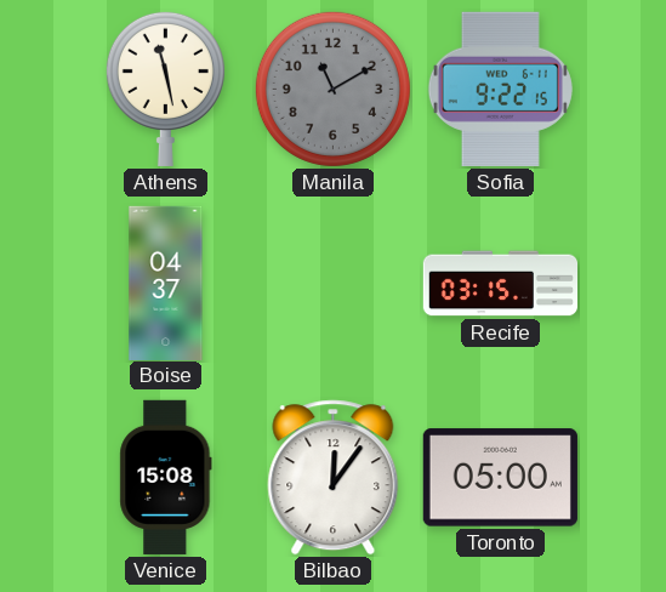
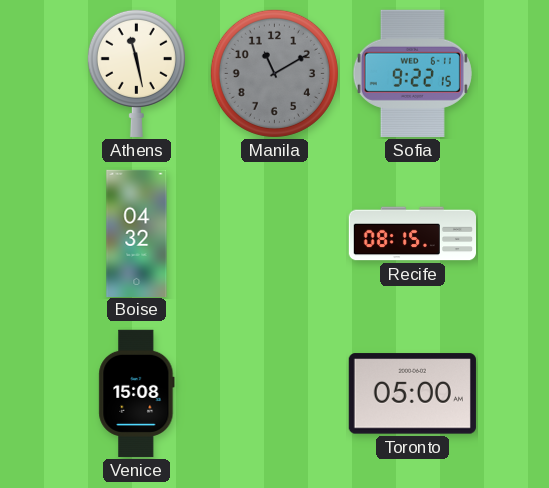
Boise: 04:37 -> 04:32
Recife: 03:15 -> 08:15
Bilbao: 12:06 -> none
